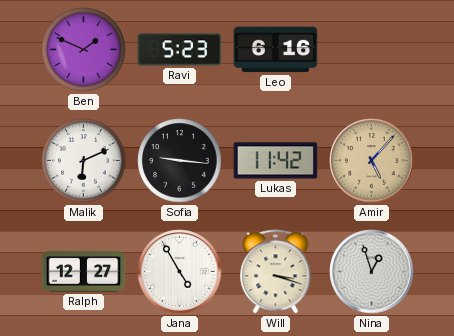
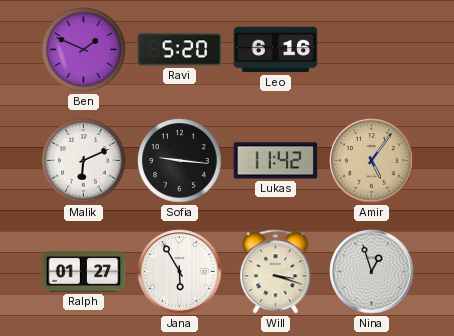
Ravi: 5:23 -> 5:20
Amir: 5:07 -> 5:06
Ralph: 12:27 -> 01:27
Jana: 4:55 -> 5:55
